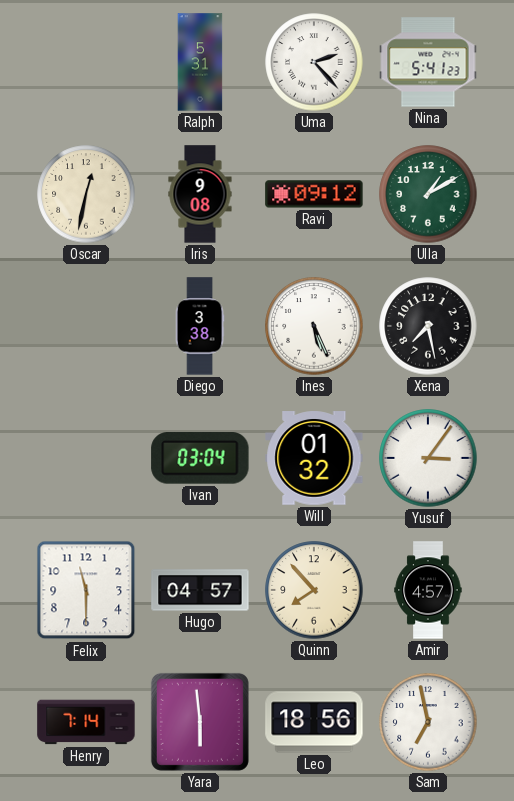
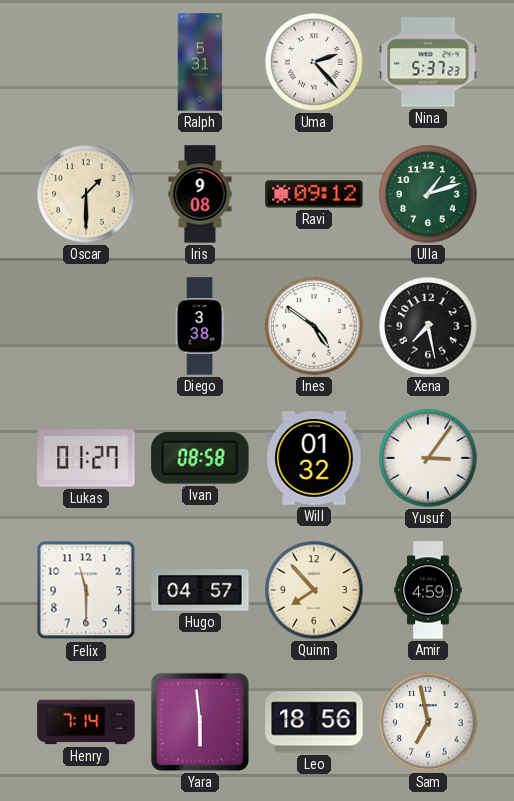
Nina: 5:41 -> 5:37
Oscar: 12:32 -> 1:30
Ulla: 1:10 -> 1:12
Ines: 5:26 -> 4:51
Lukas: none -> 01:27
Ivan: 03:04 -> 08:58
Amir: 4:57 -> 4:59
